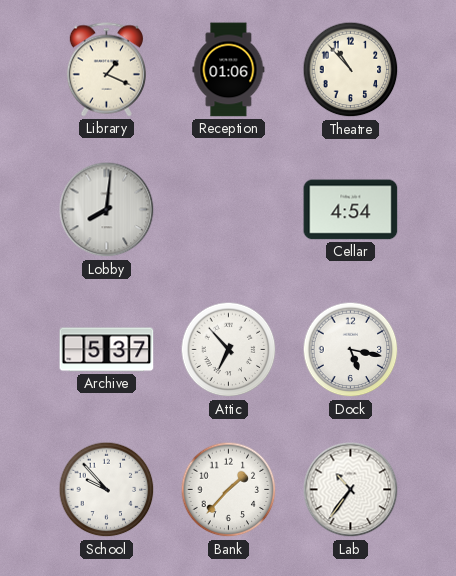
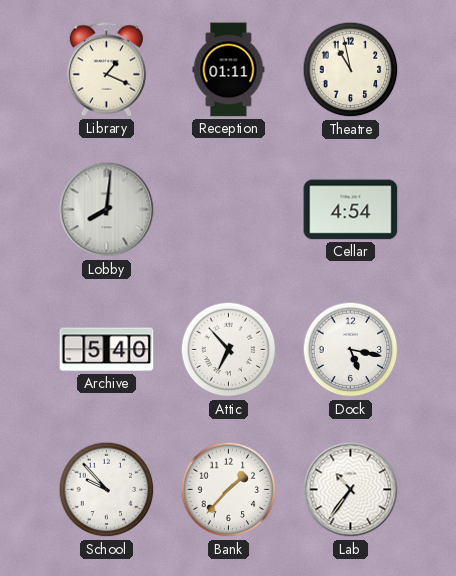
Reception: 01:06 -> 01:11
Theatre: 10:53 -> 10:58
Archive: 5:37 -> 5:40
